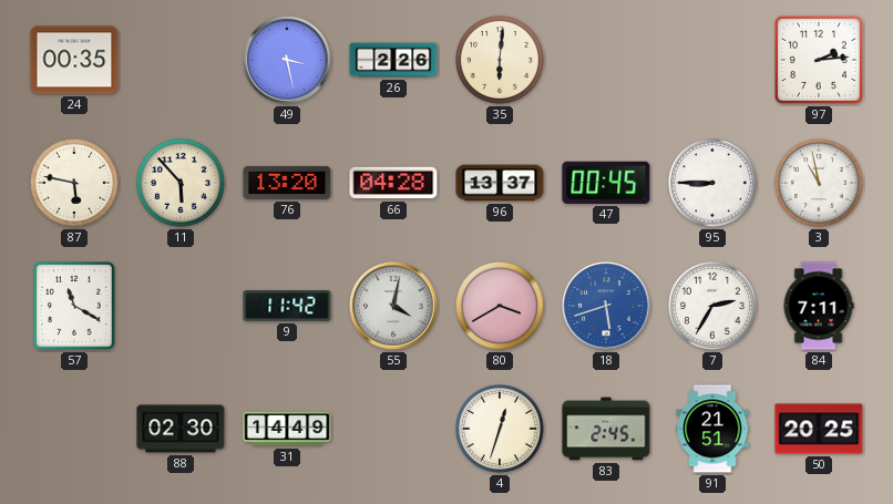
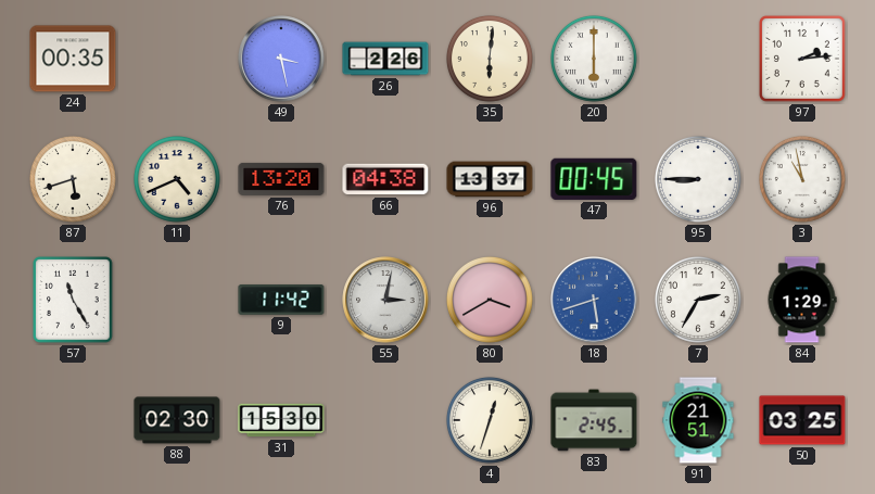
20: none -> 6:00
87: 5:47 -> 5:42
11: 5:53 -> 4:41
66: 04:28 -> 04:38
57: 11:20 -> 11:25
55: 4:02 -> 3:02
84: 7:11 -> 1:29
31: 14:49 -> 15:30
50: 20:25 -> 03:25
